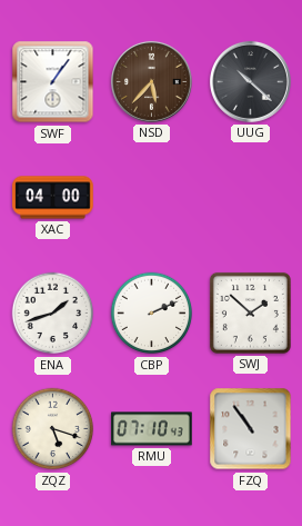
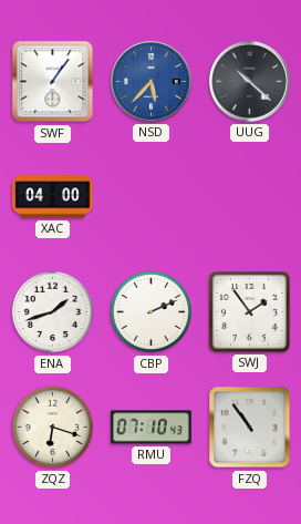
NSD dial: brown -> blue
SWJ: 1:52 -> 1:54
ZQZ: 5:18 -> 6:18
